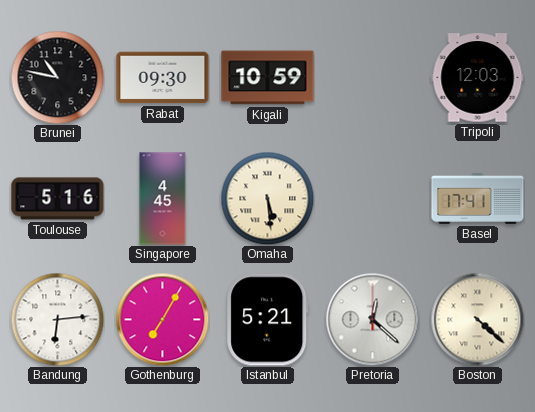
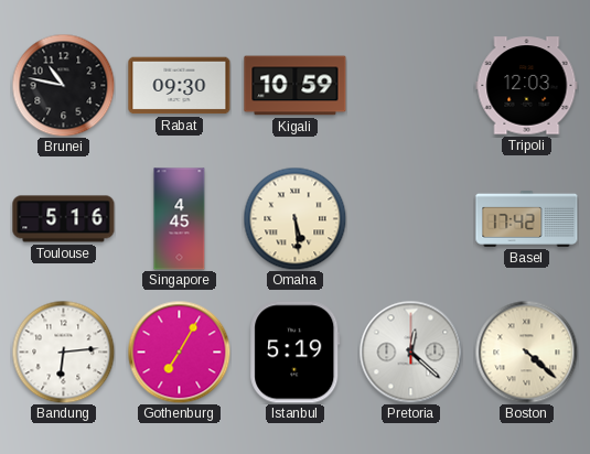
Basel: 17:41 -> 17:42
Istanbul: 5:21 -> 5:19
